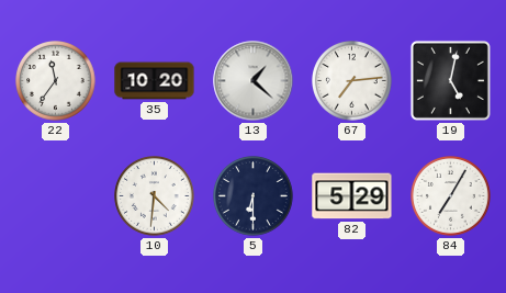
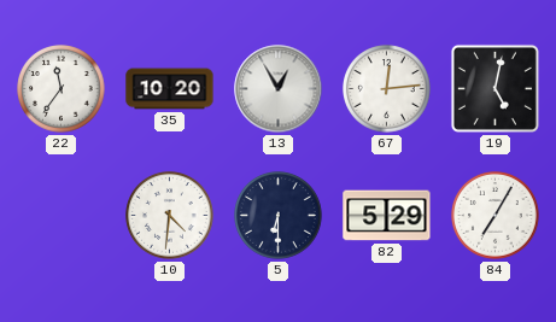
13: 1:22 -> 12:55
67: 7:14 -> 12:14
